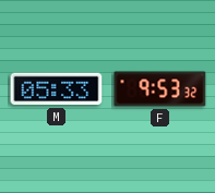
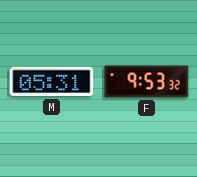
M: 05:33 -> 05:31
